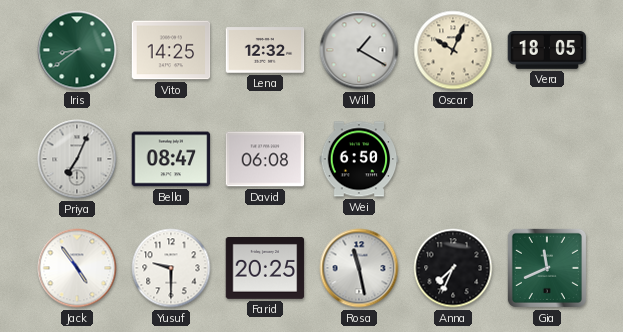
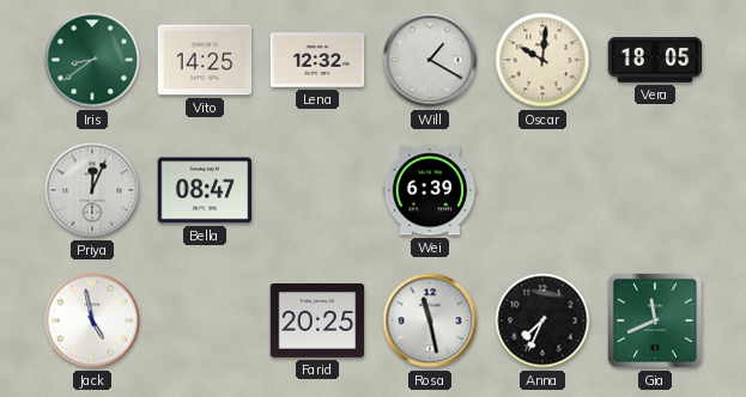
Oscar: 10:04 -> 10:01
Priya: 7:04 -> 12:04
David: 06:08 -> none
Wei: 6:50 -> 6:39
Jack: 4:54 -> 4:58
Yusuf: 9:30 -> none
